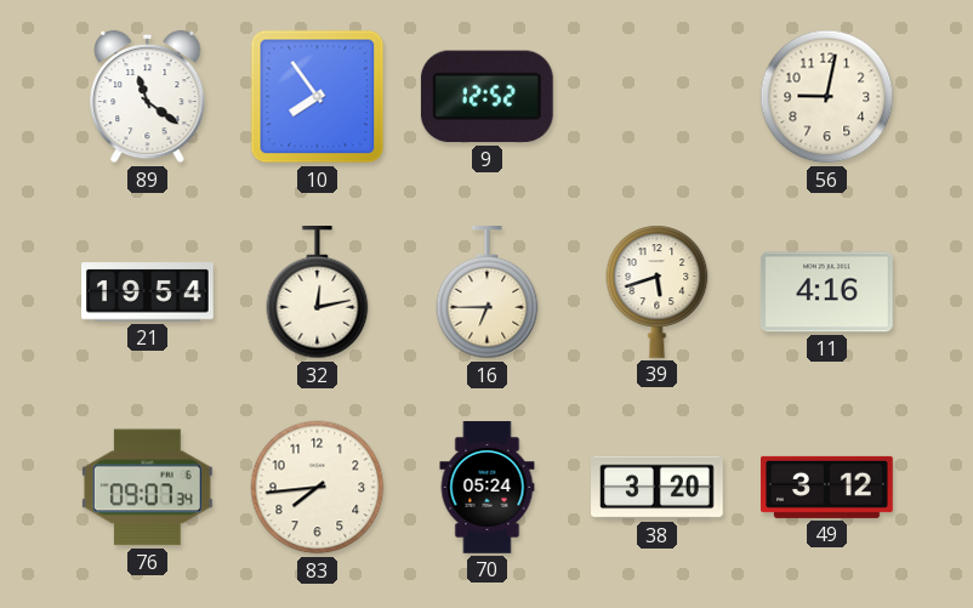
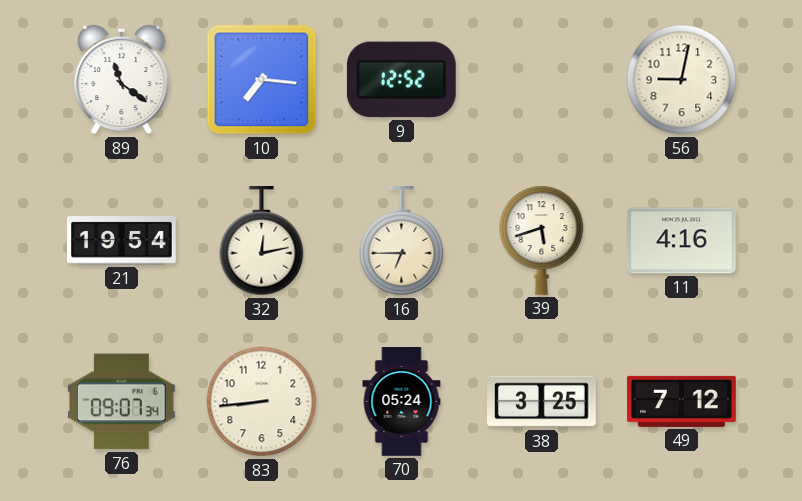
10: 7:54 -> 7:16
83: 7:44 -> 8:44
38: 3:20 -> 3:25
49: 3:12 -> 7:12
